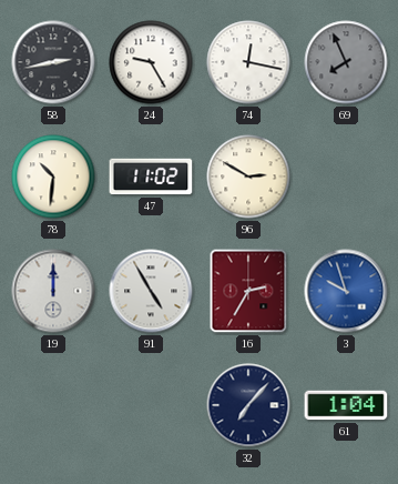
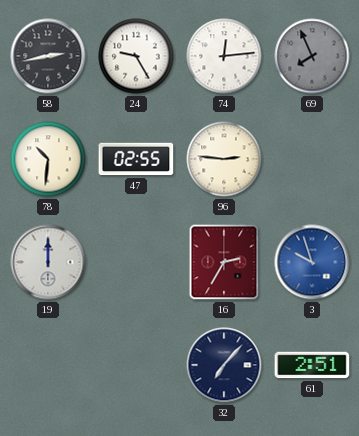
74: 12:17 -> 12:14
47: 11:02 -> 02:55
96: 2:50 -> 2:46
91: 4:55 -> none
61: 1:04 -> 2:51
